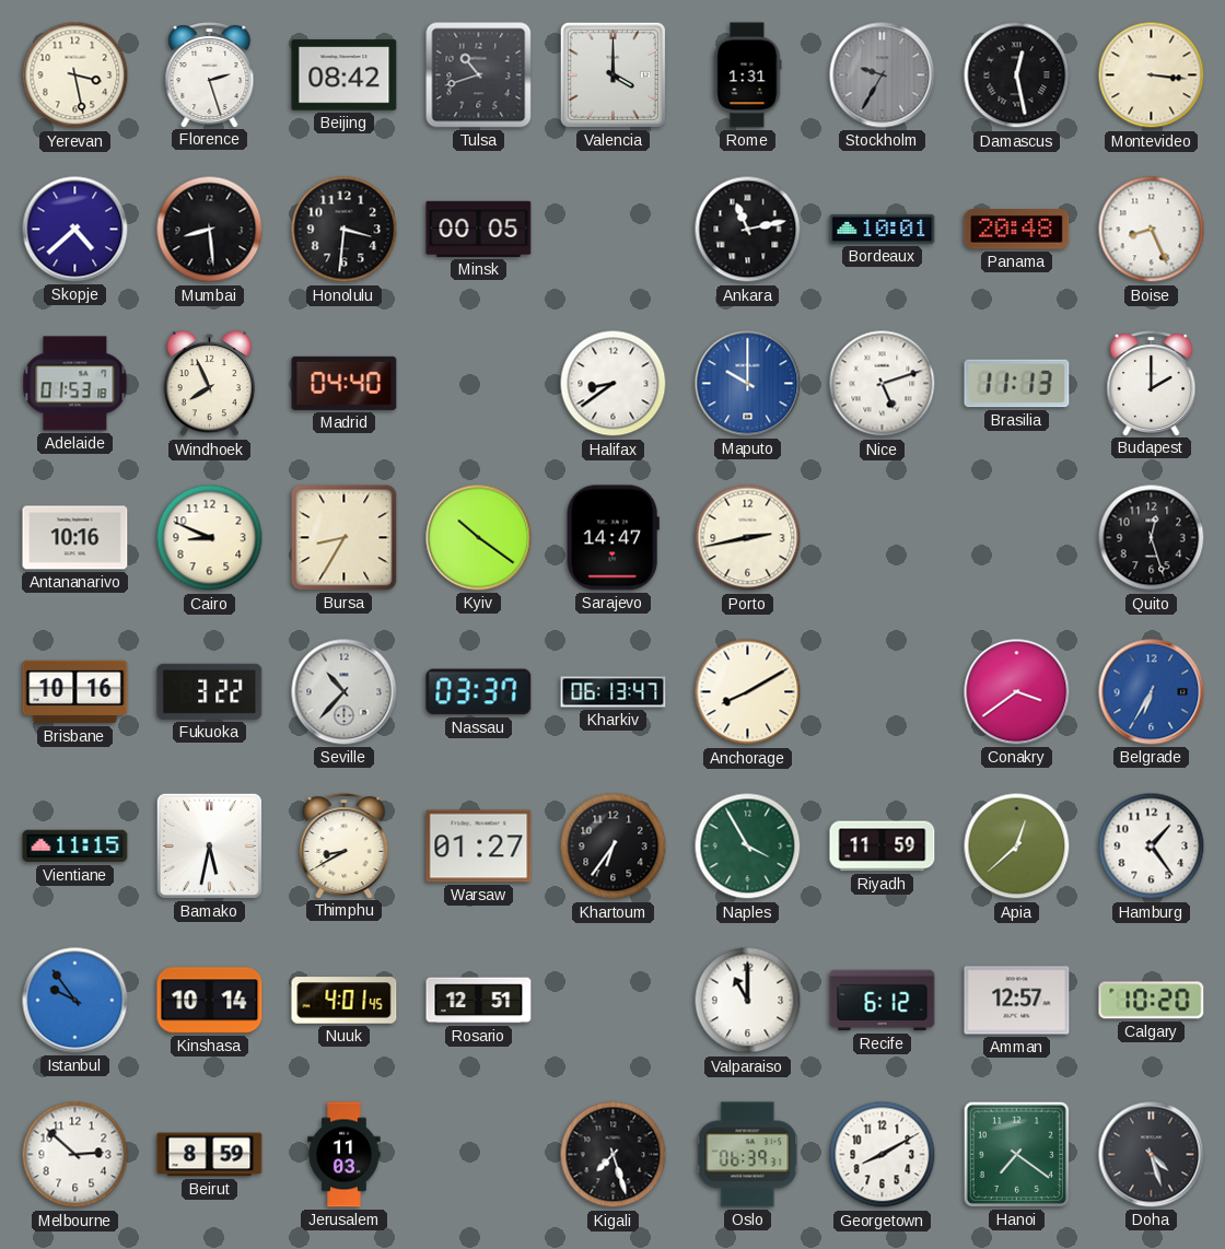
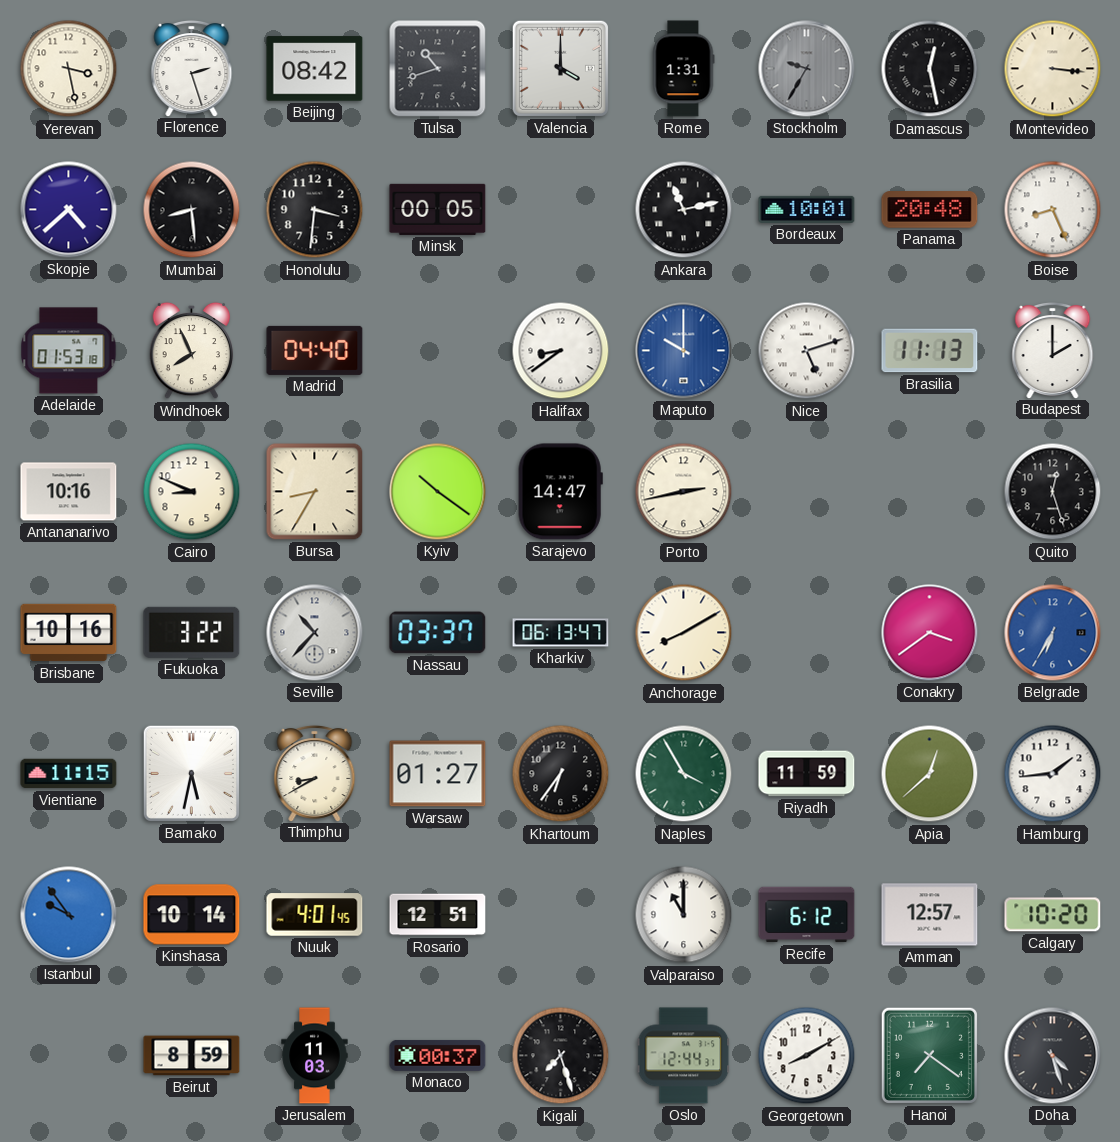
Hamburg: 1:24 -> 1:44
Melbourne: 2:52 -> none
Monaco: none -> 00:37
Oslo: 06:39 -> 12:44
